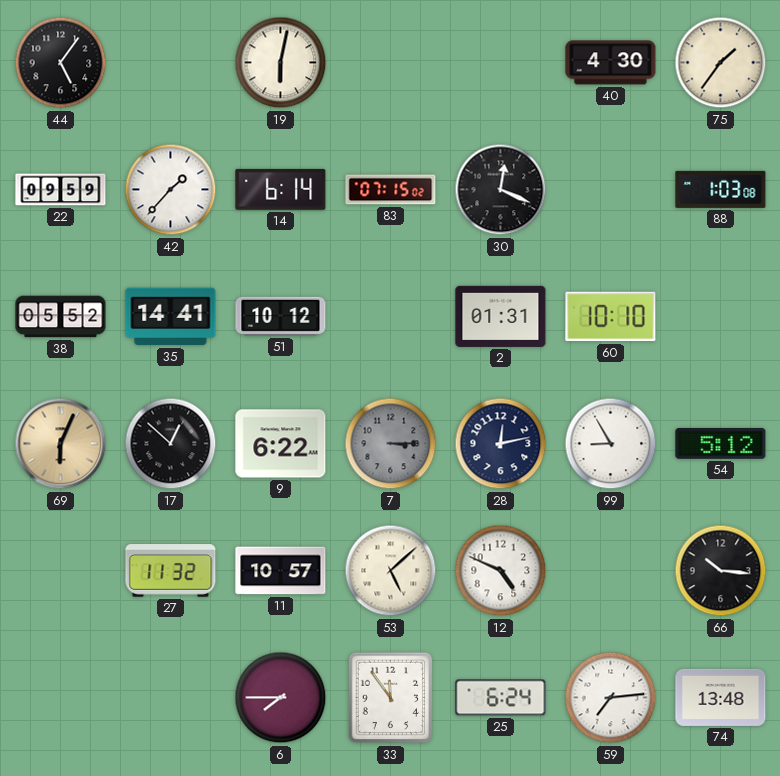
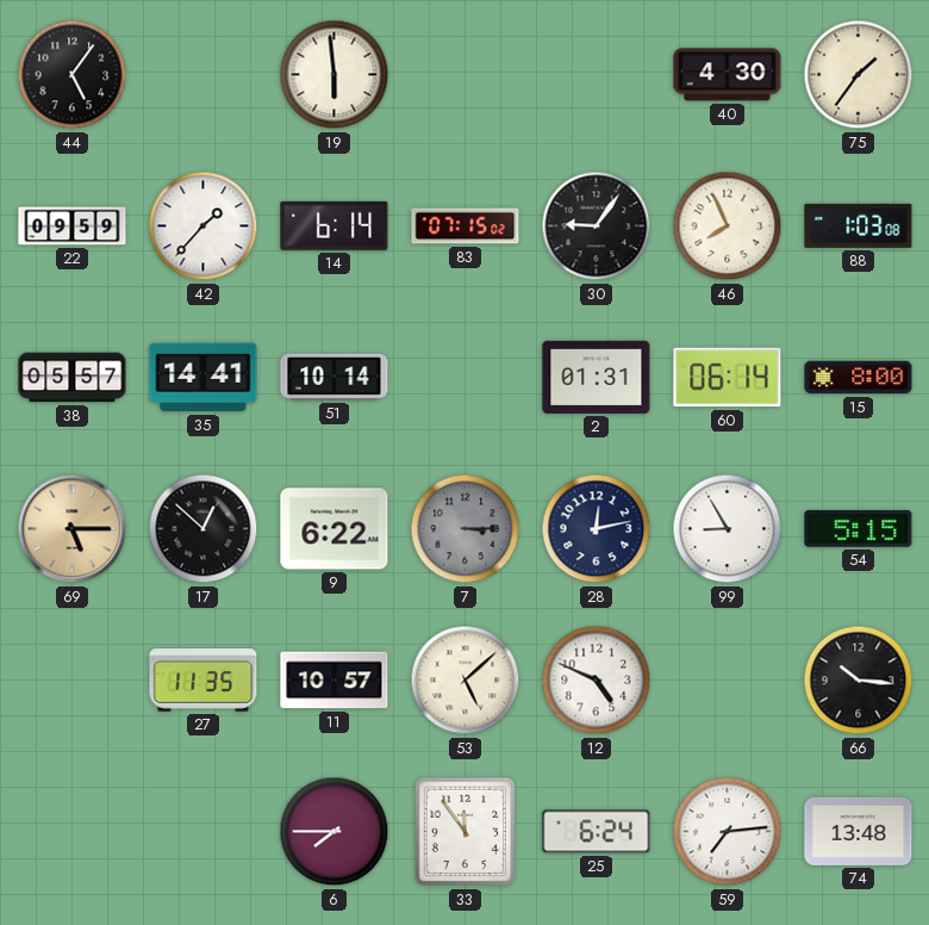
19: 6:02 -> 5:59
30: 12:19 -> 9:06
46: none -> 7:56
38: 05:52 -> 05:57
51: 10:12 -> 10:14
60: 10:10 -> 06:14
15: none -> 8:00
69: 6:04 -> 5:15
54: 5:12 -> 5:15
27: 11:32 -> 11:35
